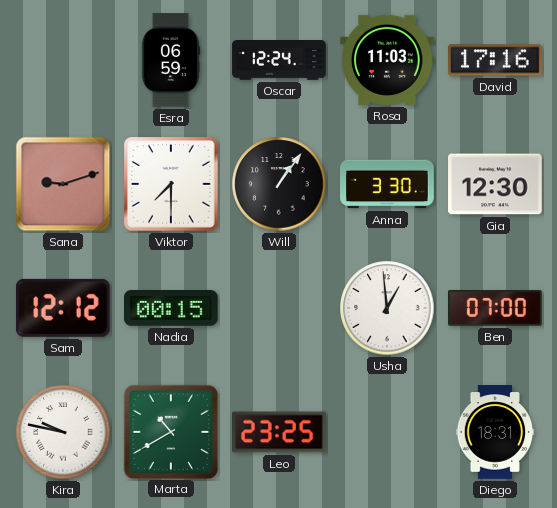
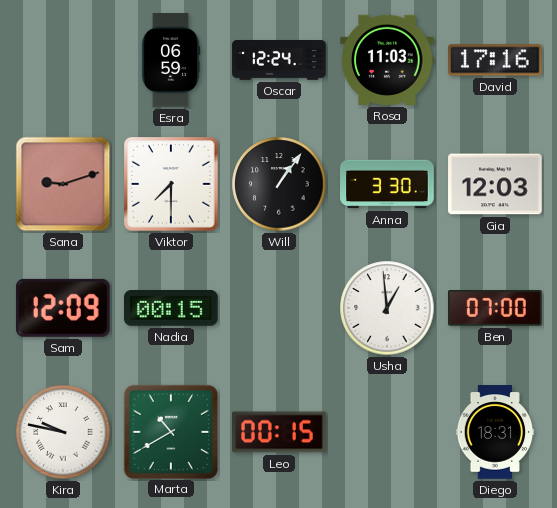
Gia: 12:30 -> 12:03
Sam: 12:12 -> 12:09
Leo: 23:25 -> 00:15
